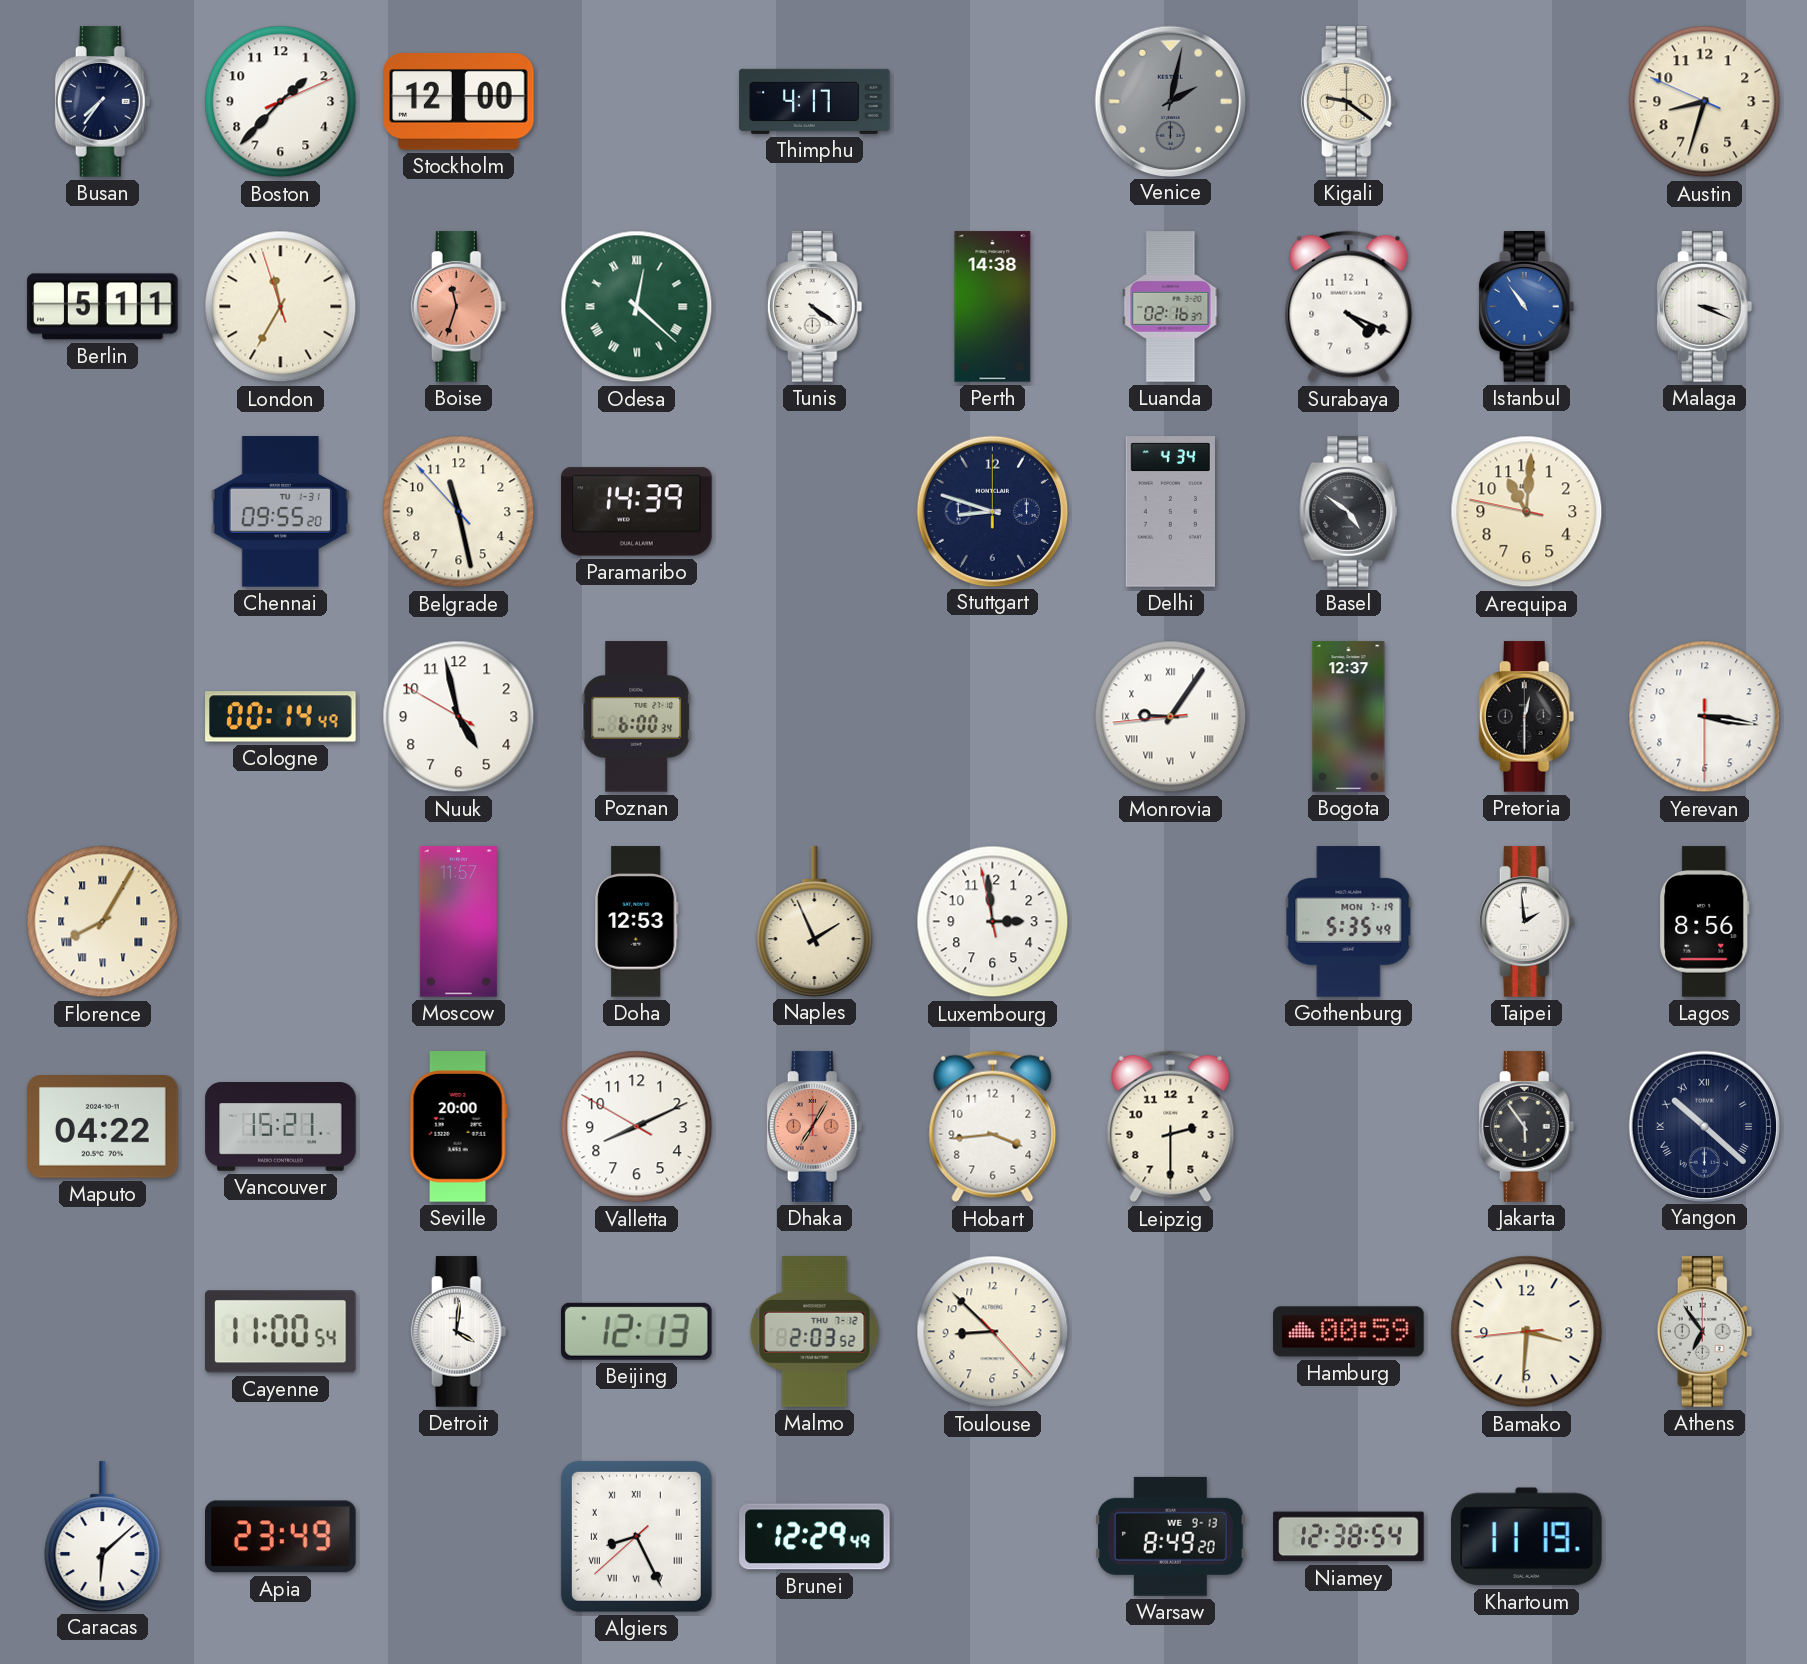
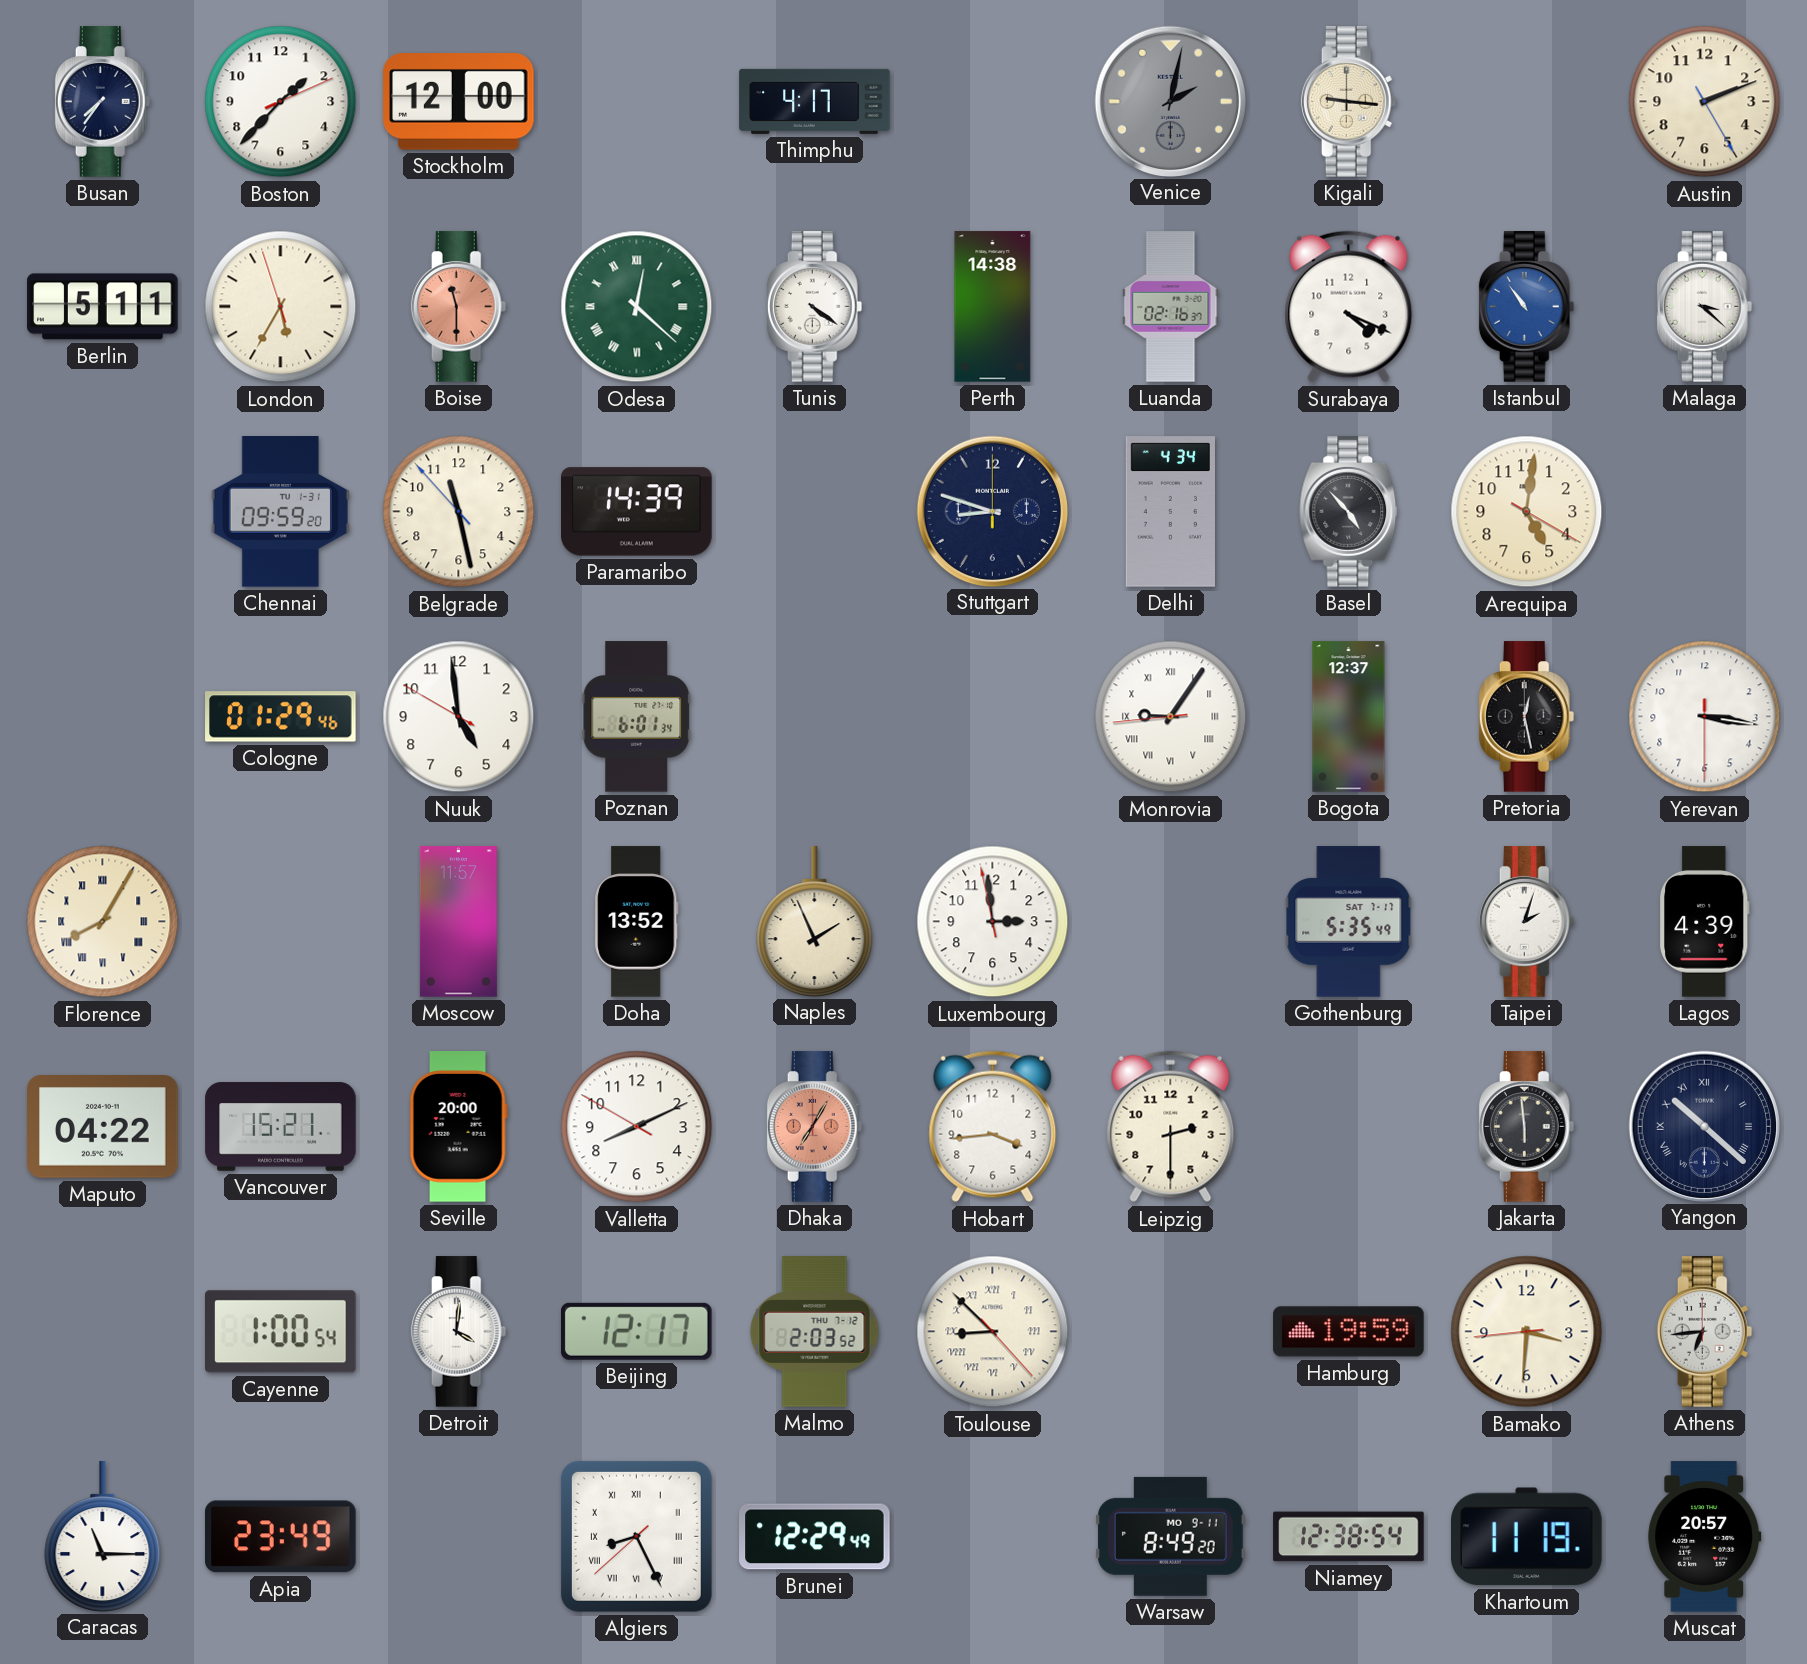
Kigali: 9:21 -> 9:16
Austin: 8:32 -> 2:11
London: 11:34 -> 5:34
Boise: 11:33 -> 11:30
Malaga: 3:19 -> 3:22
Chennai: 09:55 -> 09:59
Basel: 4:51 -> 4:53
Arequipa: 11:00 -> 5:01
Cologne: 00:14 -> 01:29
Nuuk: 4:57 -> 4:58
Poznan: 6:00 -> 6:01
Pretoria: 12:30 -> 12:28
Doha: 12:53 -> 13:52
Gothenburg date: MON 7-19 -> SAT 7-17
Taipei: 1:59 -> 2:03
Lagos: 8:56 -> 4:39
Jakarta: 5:54 -> 5:59
Cayenne: 11:00 -> 1:00
Beijing: 12:13 -> 12:17
Toulouse numerals: Arabic -> Roman
Hamburg: 00:59 -> 19:59
Athens: 6:54 -> 6:44
Caracas: 6:08 -> 11:15
Warsaw date: WE 9-13 -> MO 9-11
Muscat: none -> 20:57
